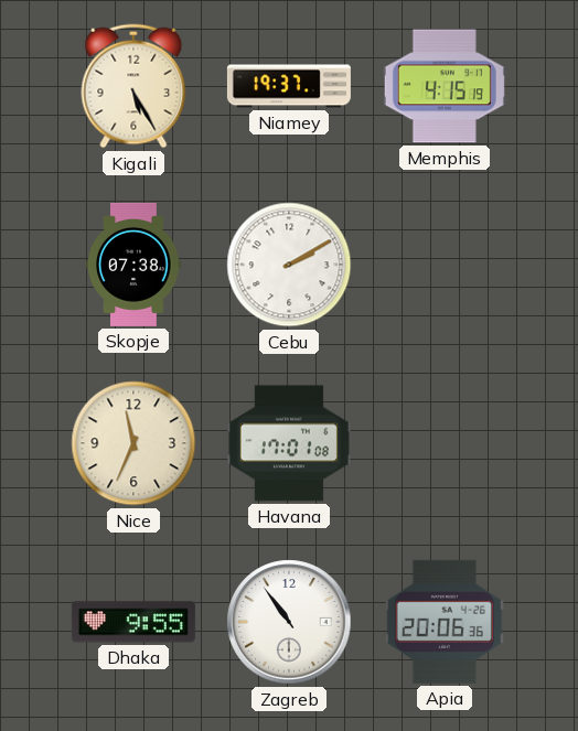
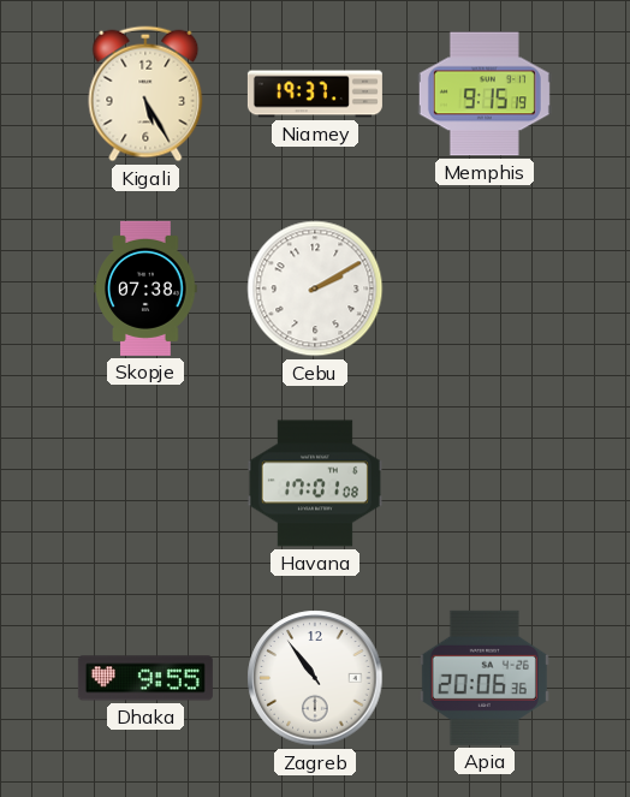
Memphis: 4:15 -> 9:15
Nice: 11:34 -> none
